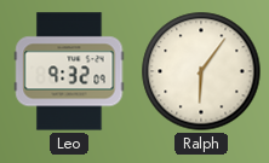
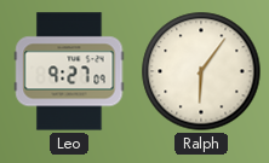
Leo: 9:32 -> 9:27
